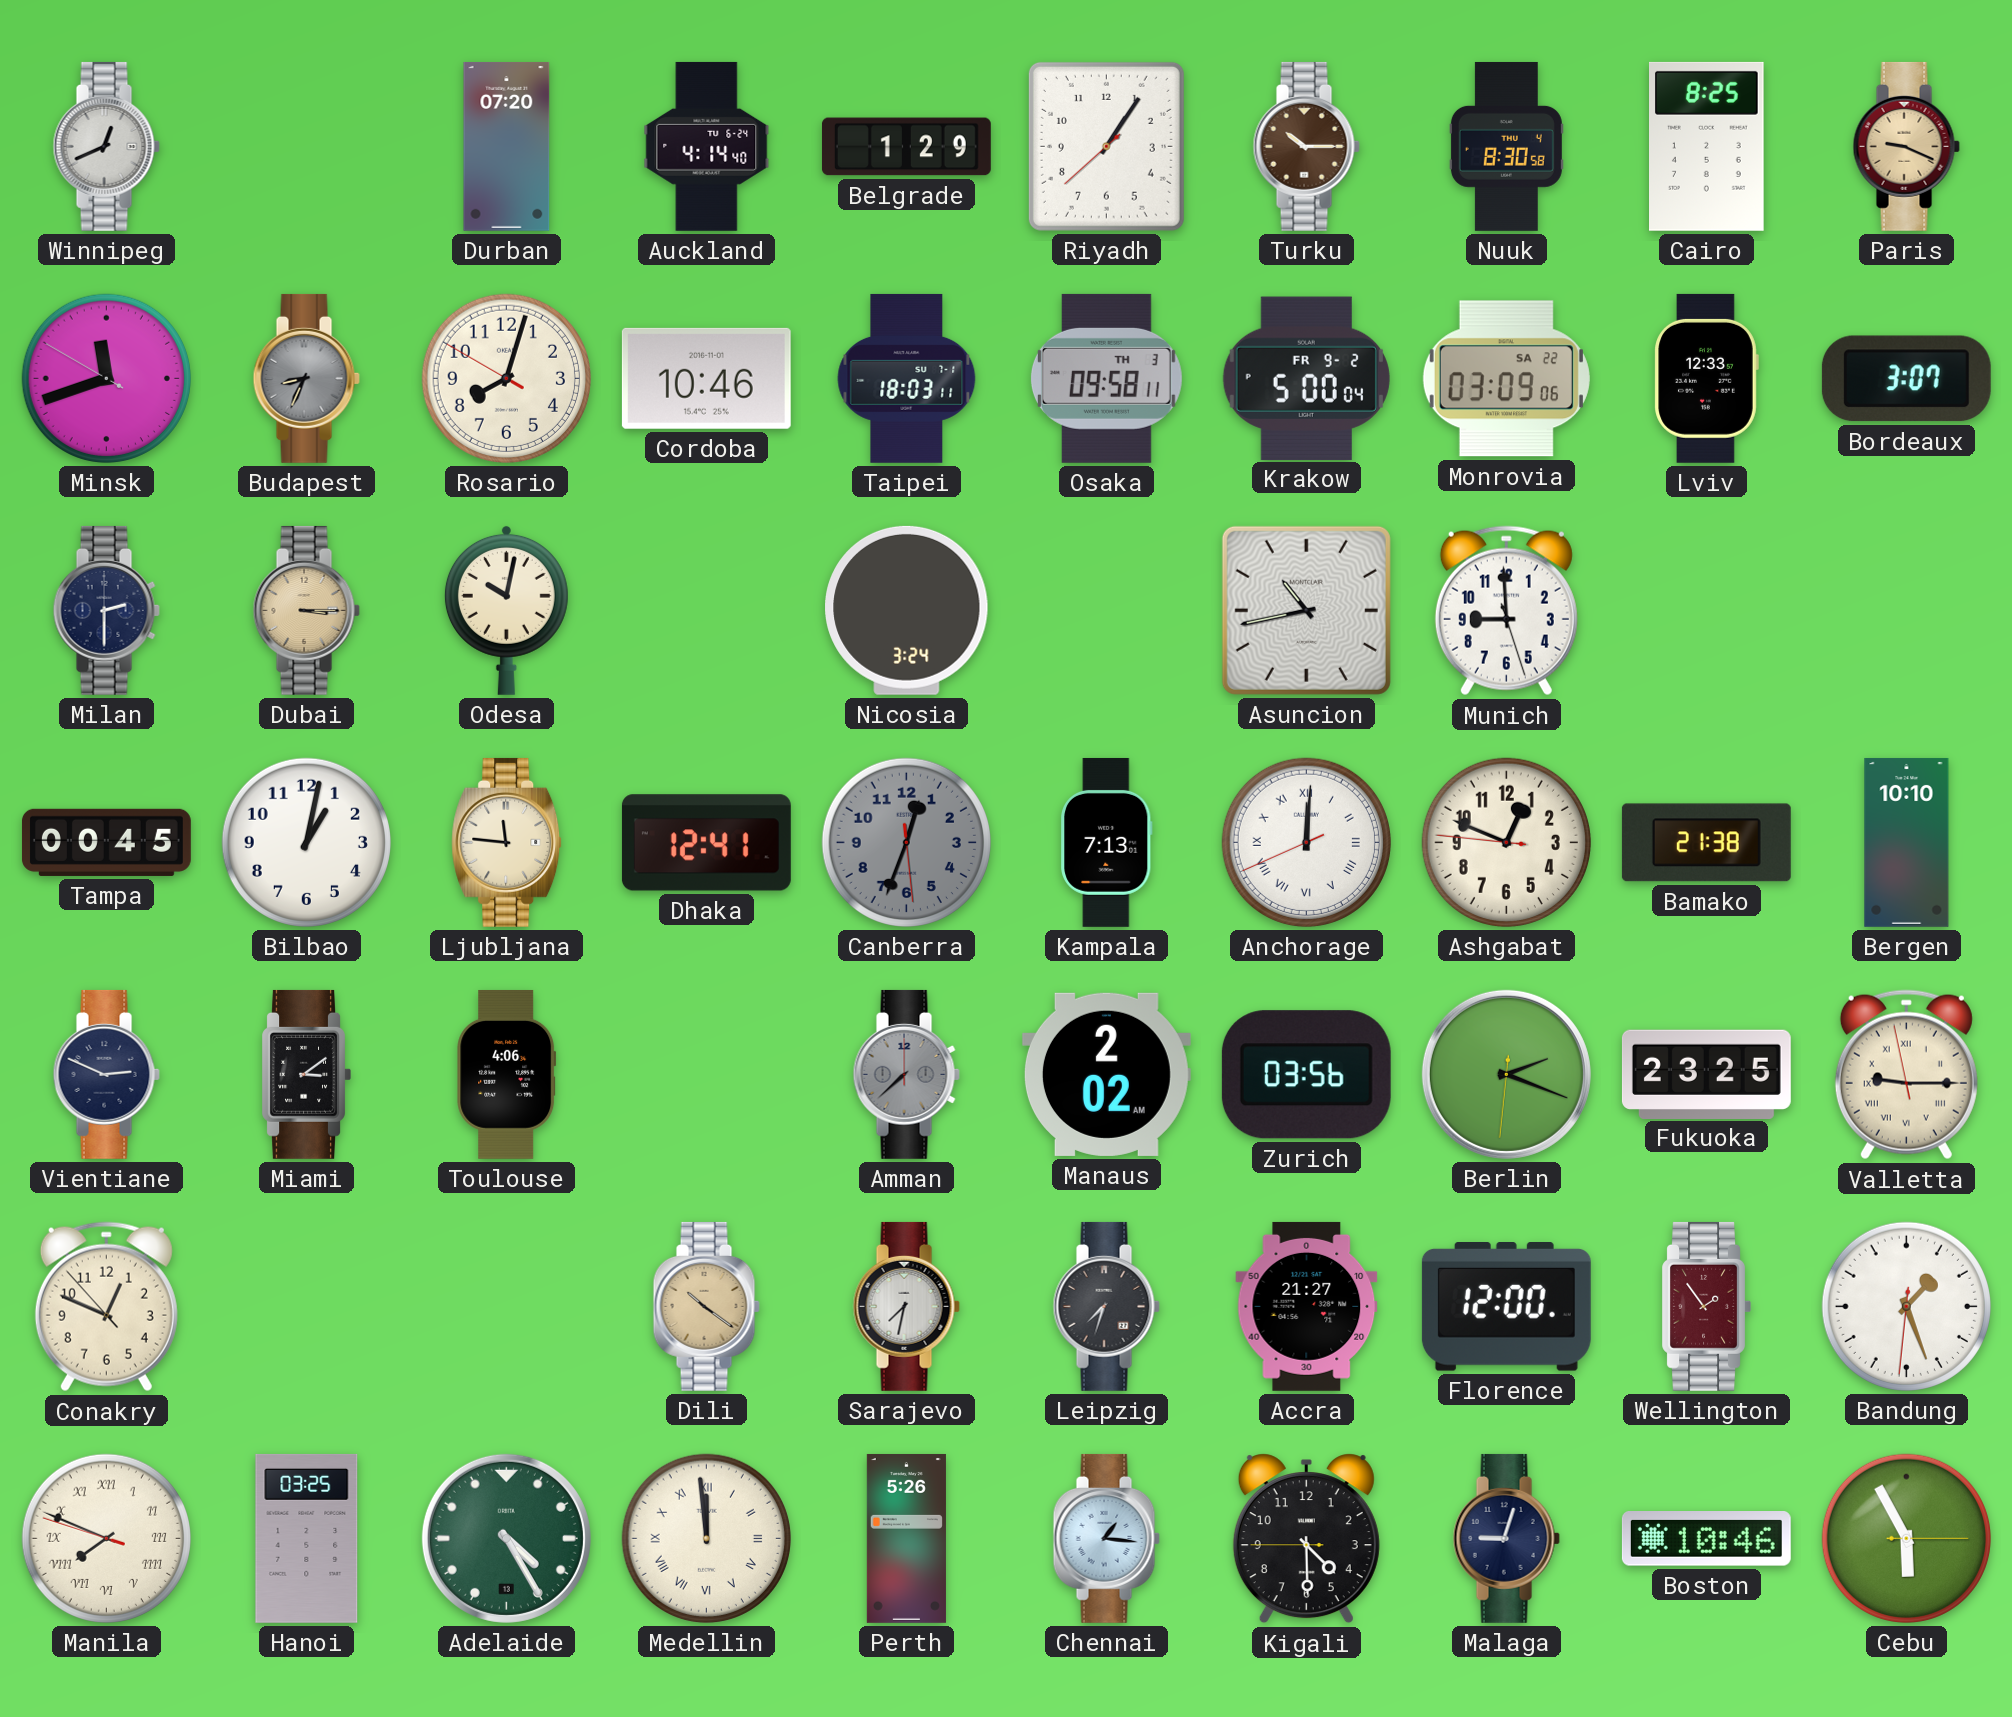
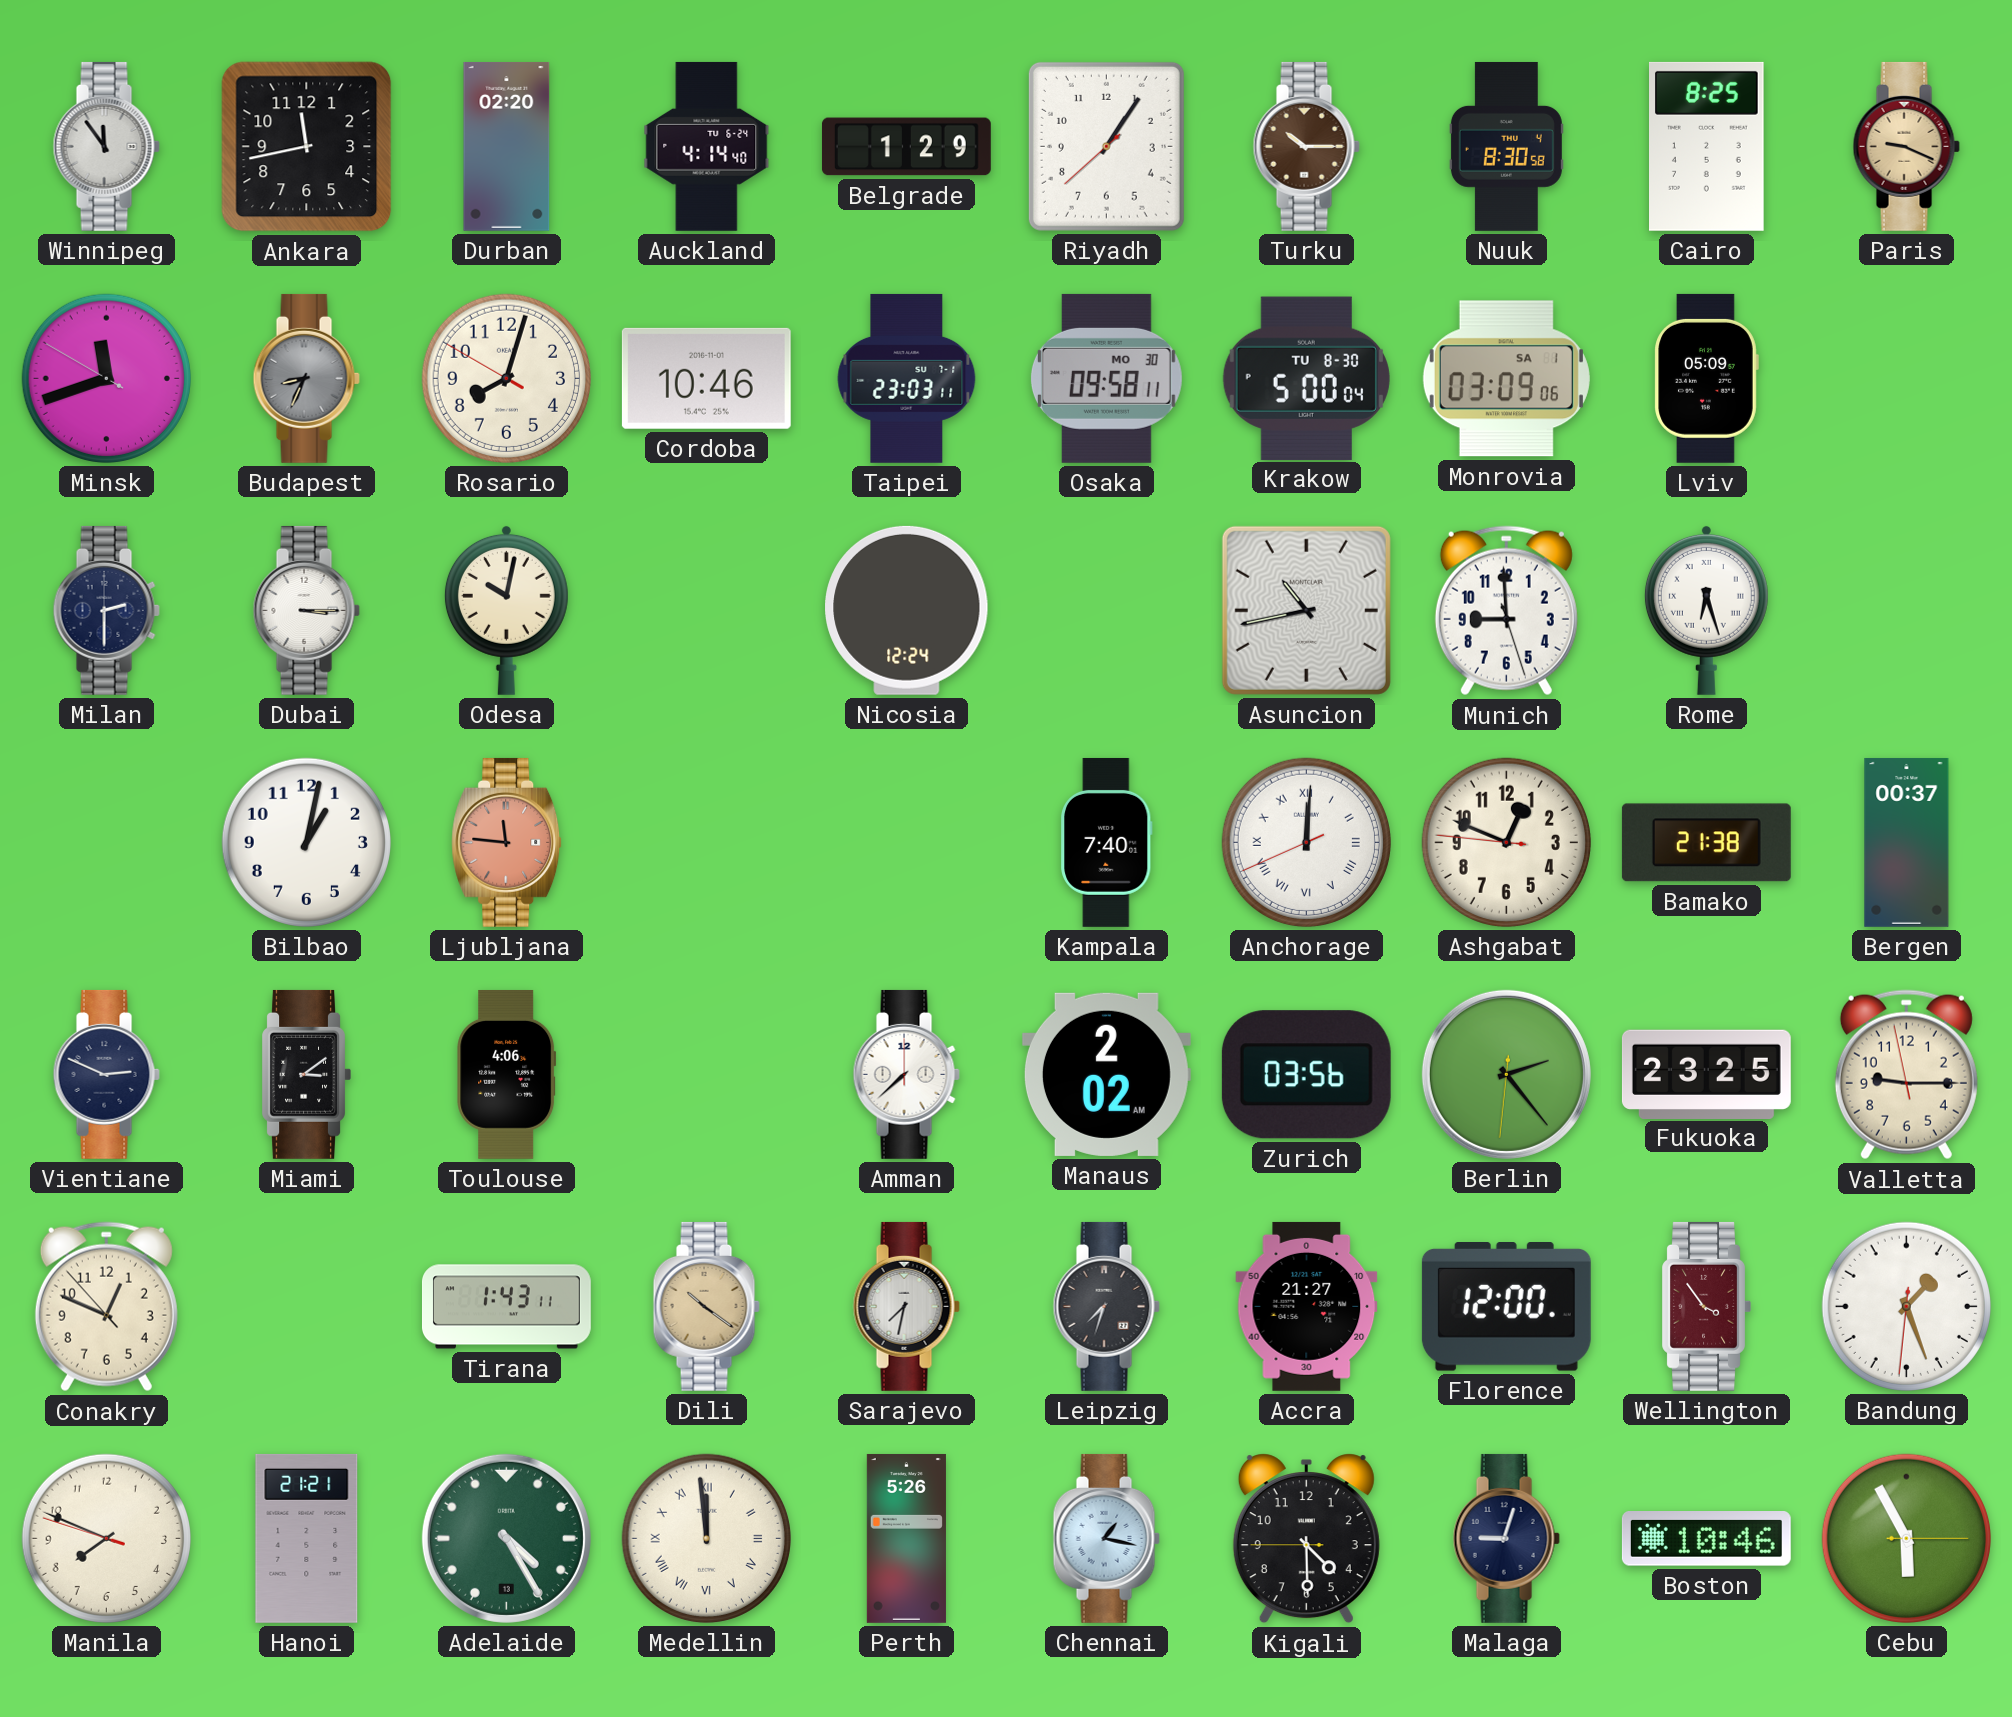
Winnipeg: 12:41 -> 11:54
Ankara: none -> 11:43
Durban: 07:20 -> 02:20
Taipei: 18:03 -> 23:03
Osaka date: TH 3 -> MO 30
Krakow date: FR 9-2 -> TU 8-30
Monrovia date: SA 22 -> SA 1
Lviv: 12:33 -> 05:09
Bordeaux: 3:07 -> none
Dubai dial: champagne -> white
Nicosia: 3:24 -> 12:24
Rome: none -> 6:27
Tampa: 00:45 -> none
Ljubljana dial: cream -> salmon
Dhaka: 12:41 -> none
Canberra: 12:33 -> none
Kampala: 7:13 -> 7:40
Bergen: 10:10 -> 00:37
Amman dial: grey -> white
Berlin: 2:18 -> 2:23
Valletta numerals: Roman -> Arabic
Tirana: none -> 1:43
Wellington: 1:54 -> 3:54
Manila numerals: Roman -> Arabic
Hanoi: 03:25 -> 21:21
Chennai: 1:16 -> 1:17
